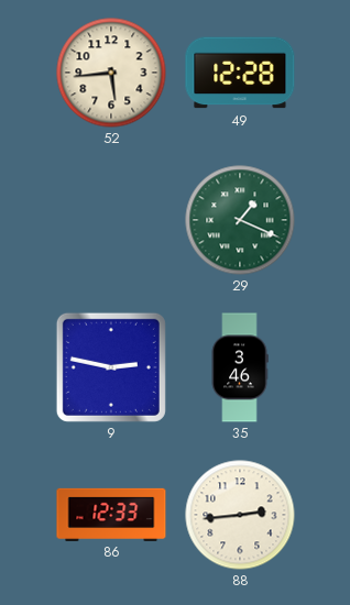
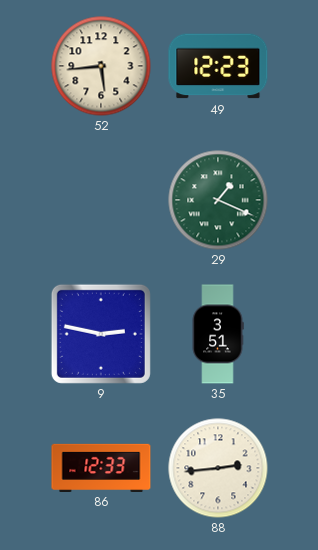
49: 12:28 -> 12:23
35: 3:46 -> 3:51
